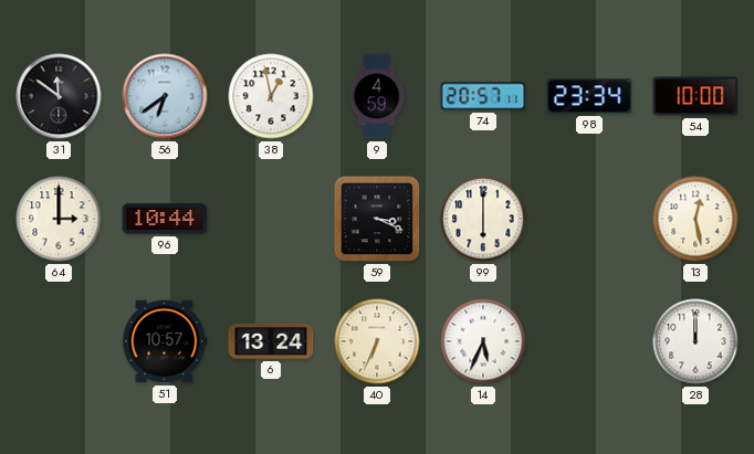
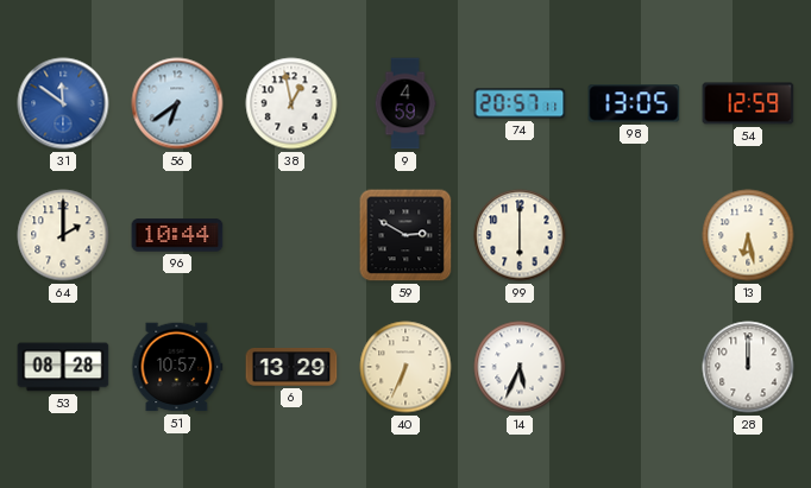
31 dial: black -> blue
98: 23:34 -> 13:05
54: 10:00 -> 12:59
64: 3:00 -> 2:00
59: 3:19 -> 2:50
13: 12:28 -> 6:28
53: none -> 08:28
6: 13:24 -> 13:29
